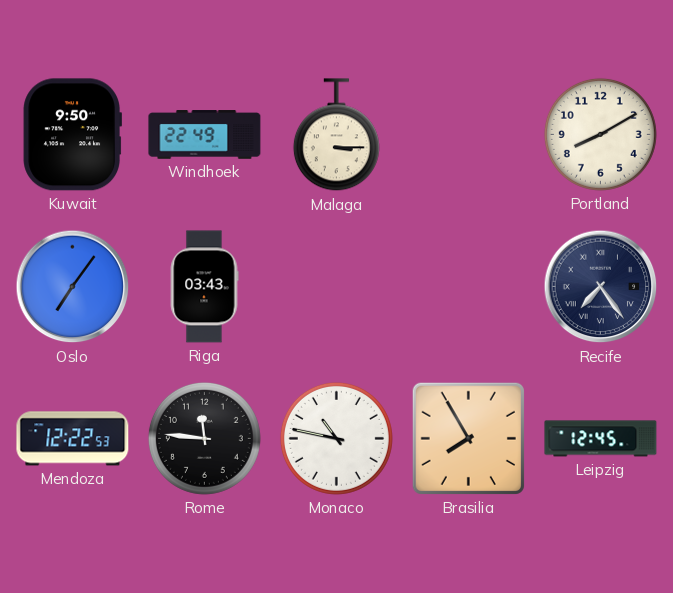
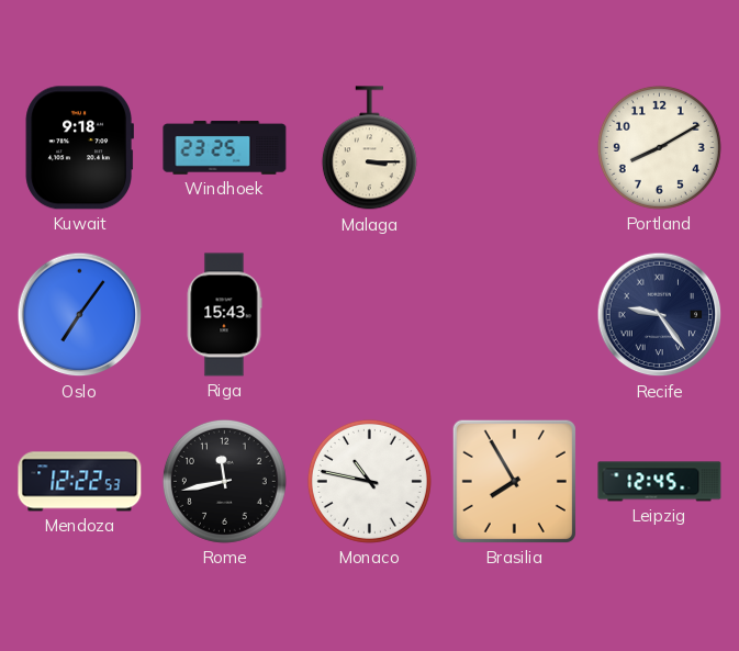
Kuwait: 9:50 -> 9:18
Windhoek: 22:49 -> 23:25
Riga: 03:43 -> 15:43
Recife: 7:24 -> 9:24
Rome: 11:46 -> 11:43
